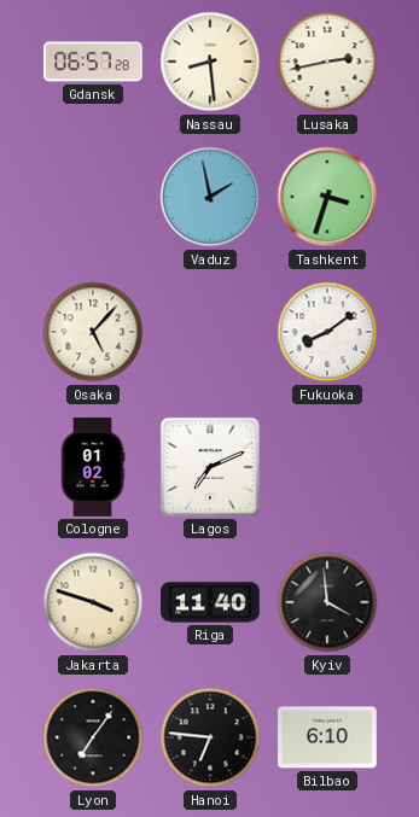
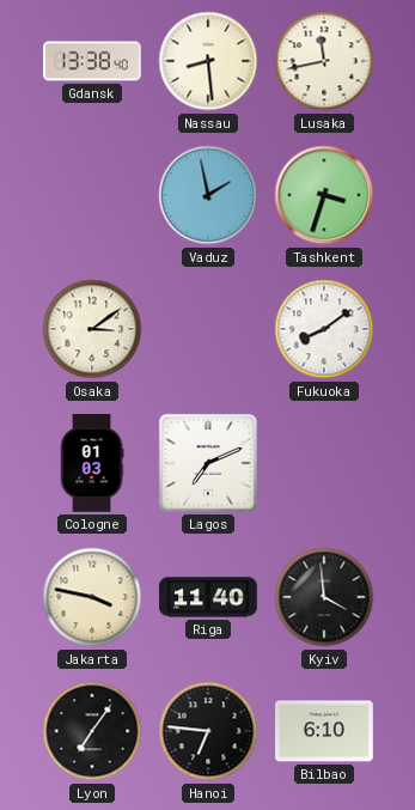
Gdansk: 06:57 -> 13:38
Lusaka: 2:43 -> 11:43
Osaka: 5:07 -> 3:09
Cologne: 01:02 -> 01:03
Jakarta: 3:48 -> 3:47
